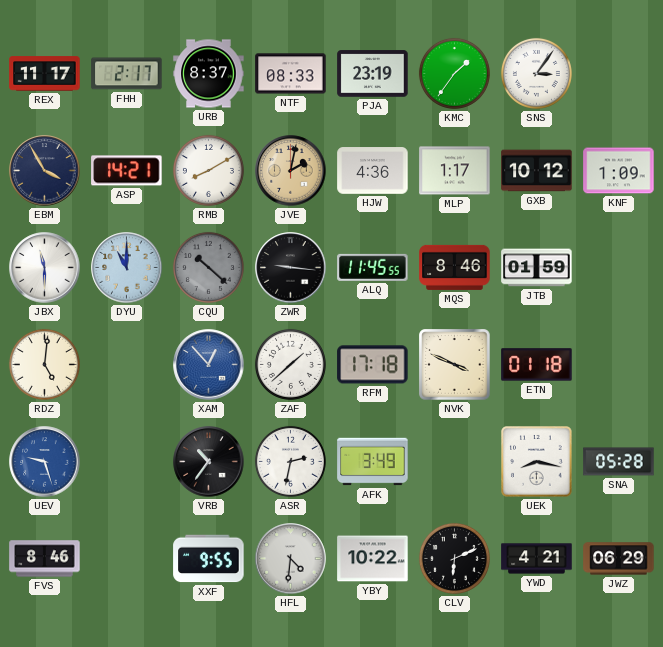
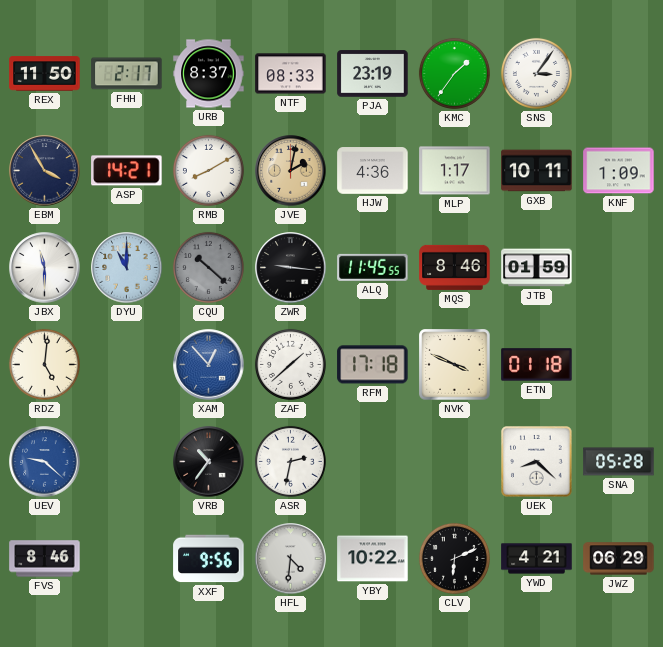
REX: 11:17 -> 11:50
GXB: 10:12 -> 10:11
UEV: 9:27 -> 9:22
AFK: 3:49 -> none
UEK: 8:17 -> 8:22
XXF: 9:55 -> 9:56
